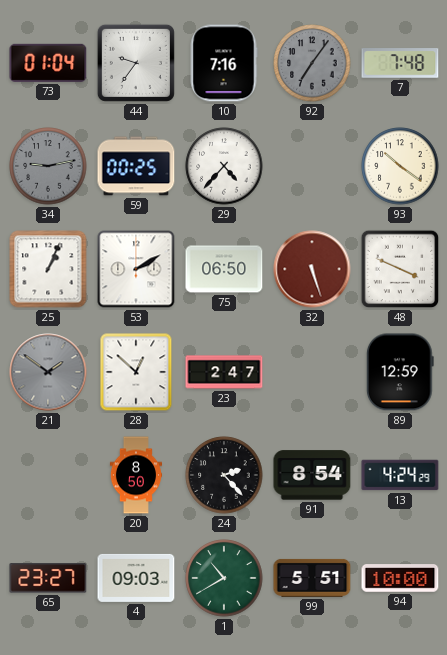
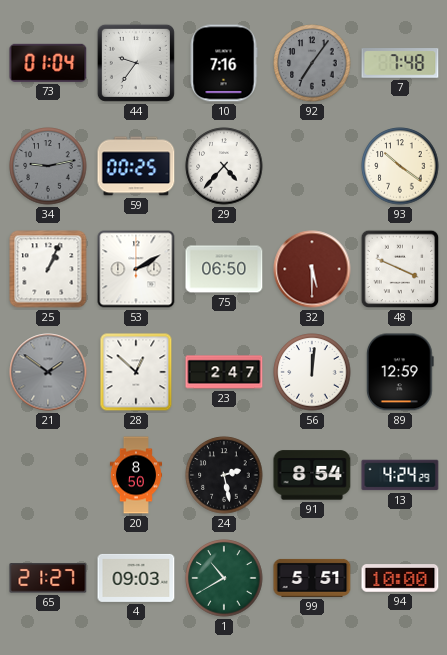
32: 5:27 -> 5:30
56: none -> 12:01
24: 2:23 -> 2:28
65: 23:27 -> 21:27
